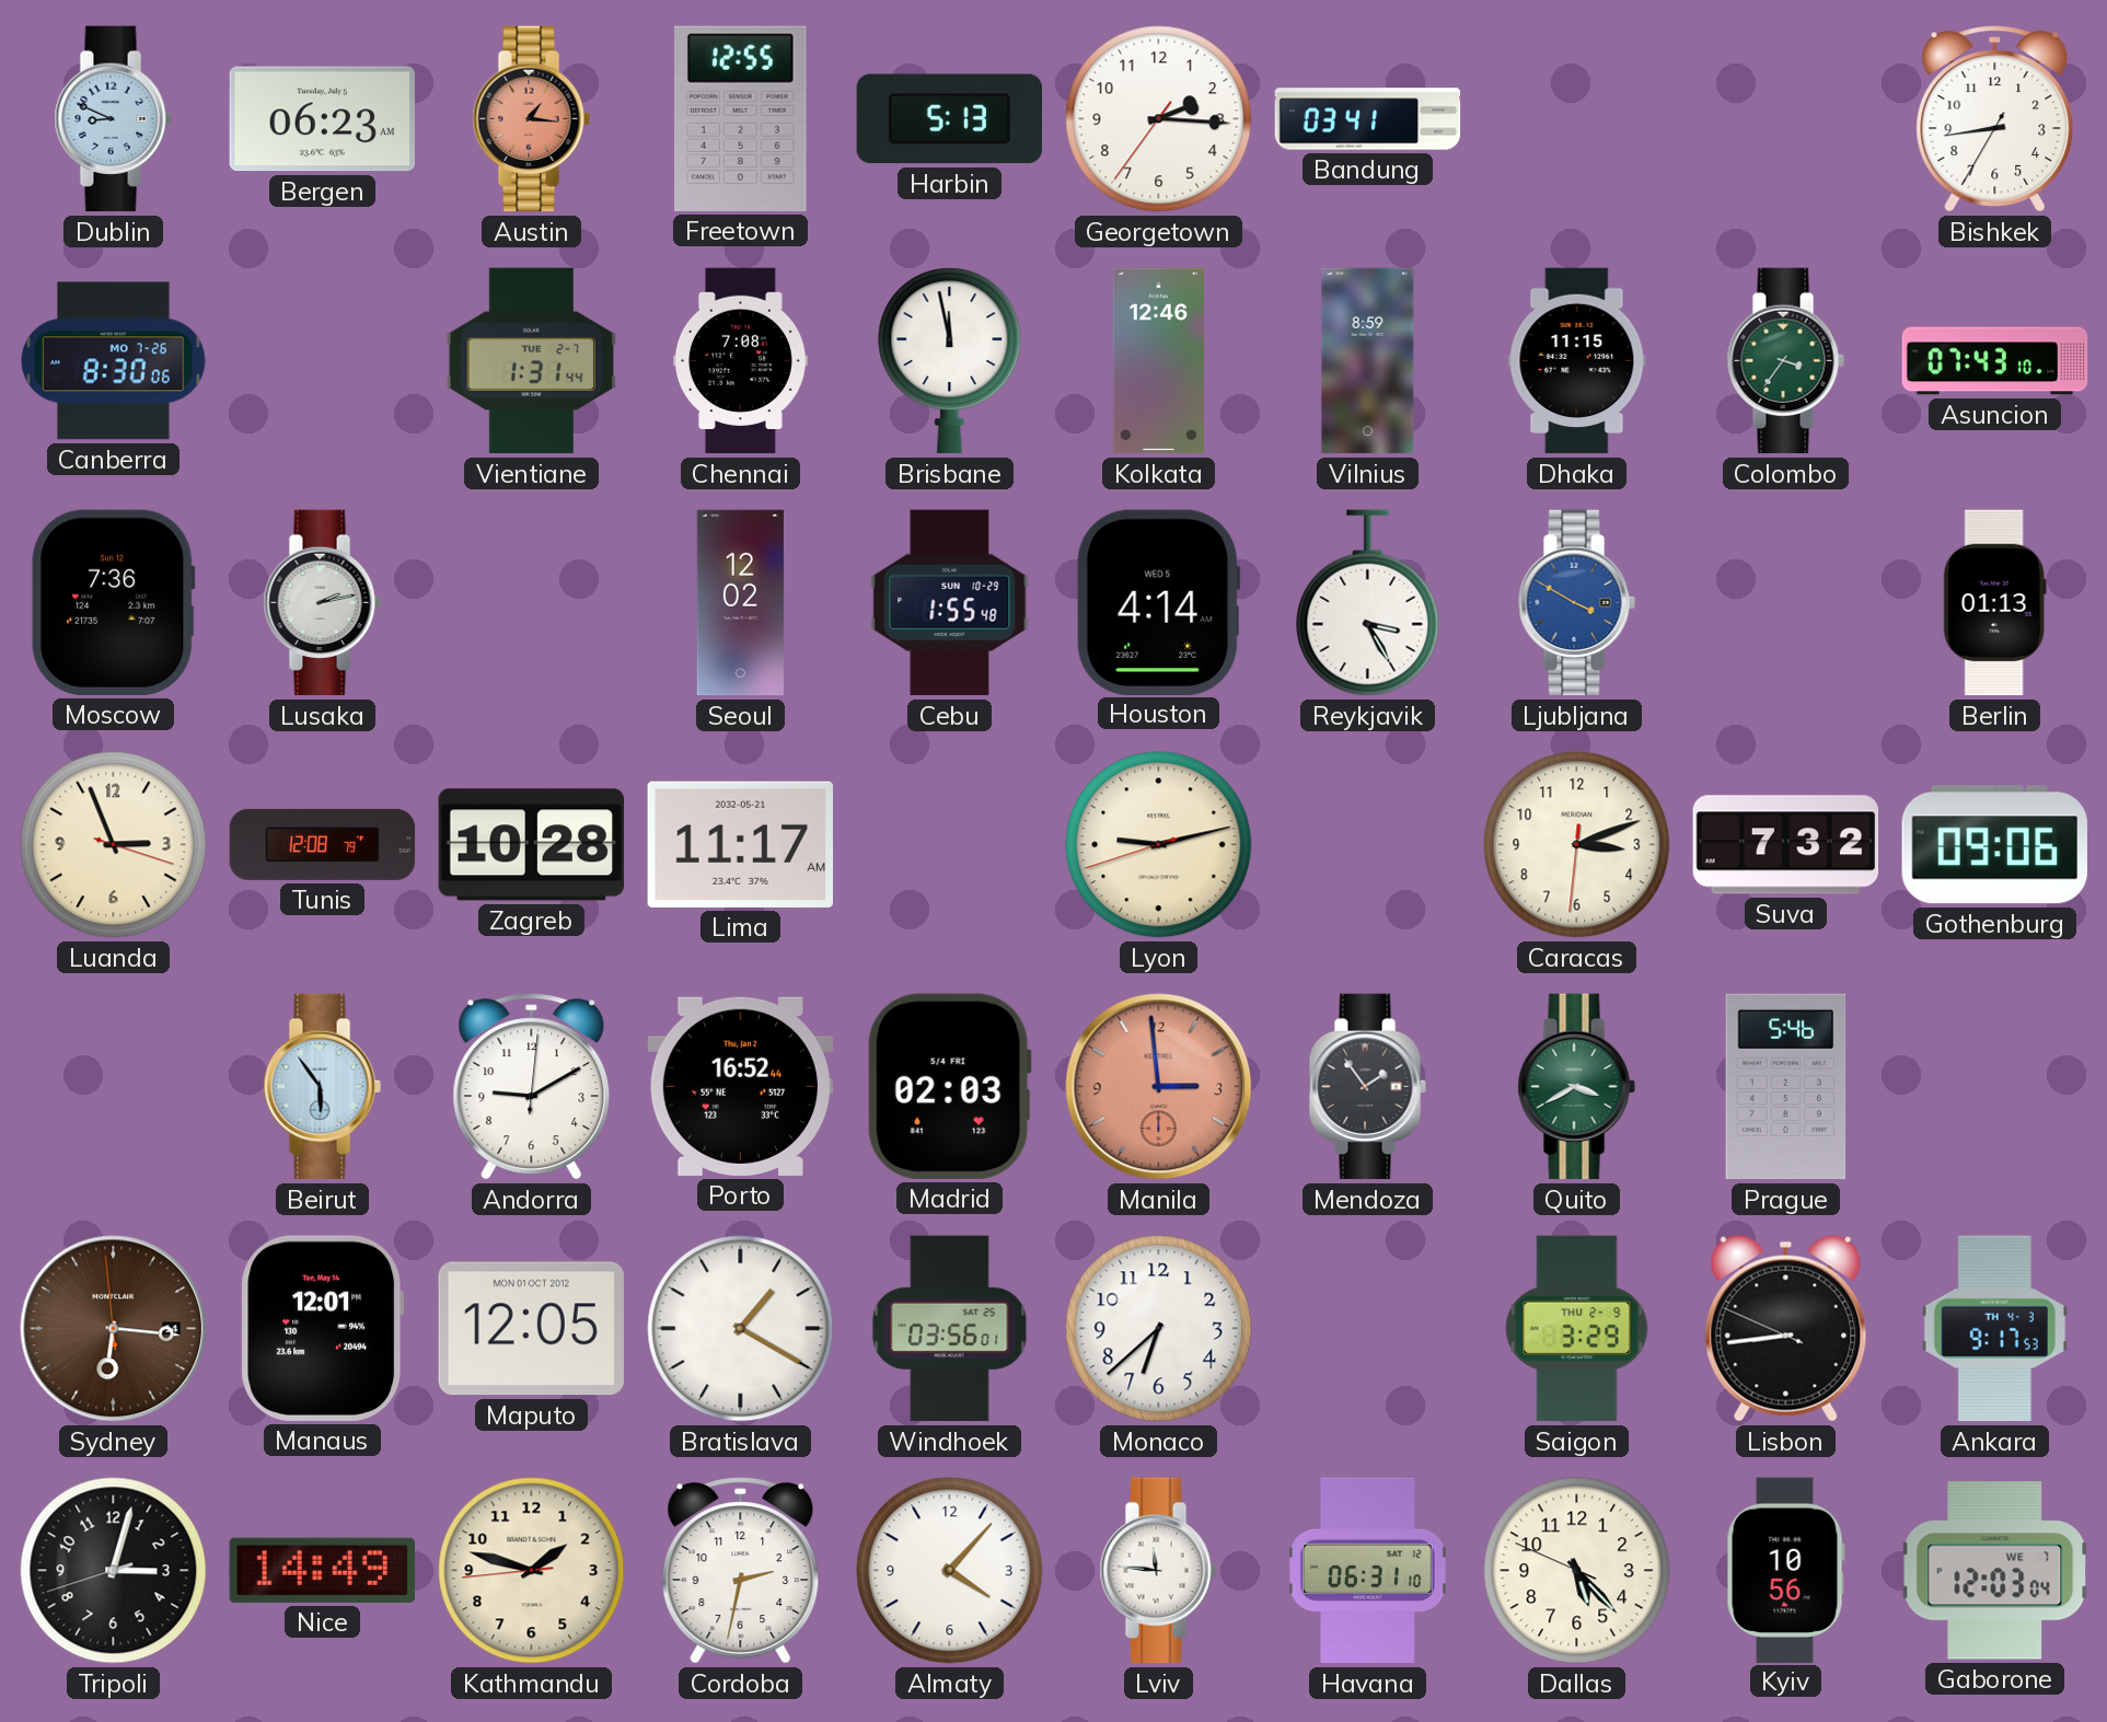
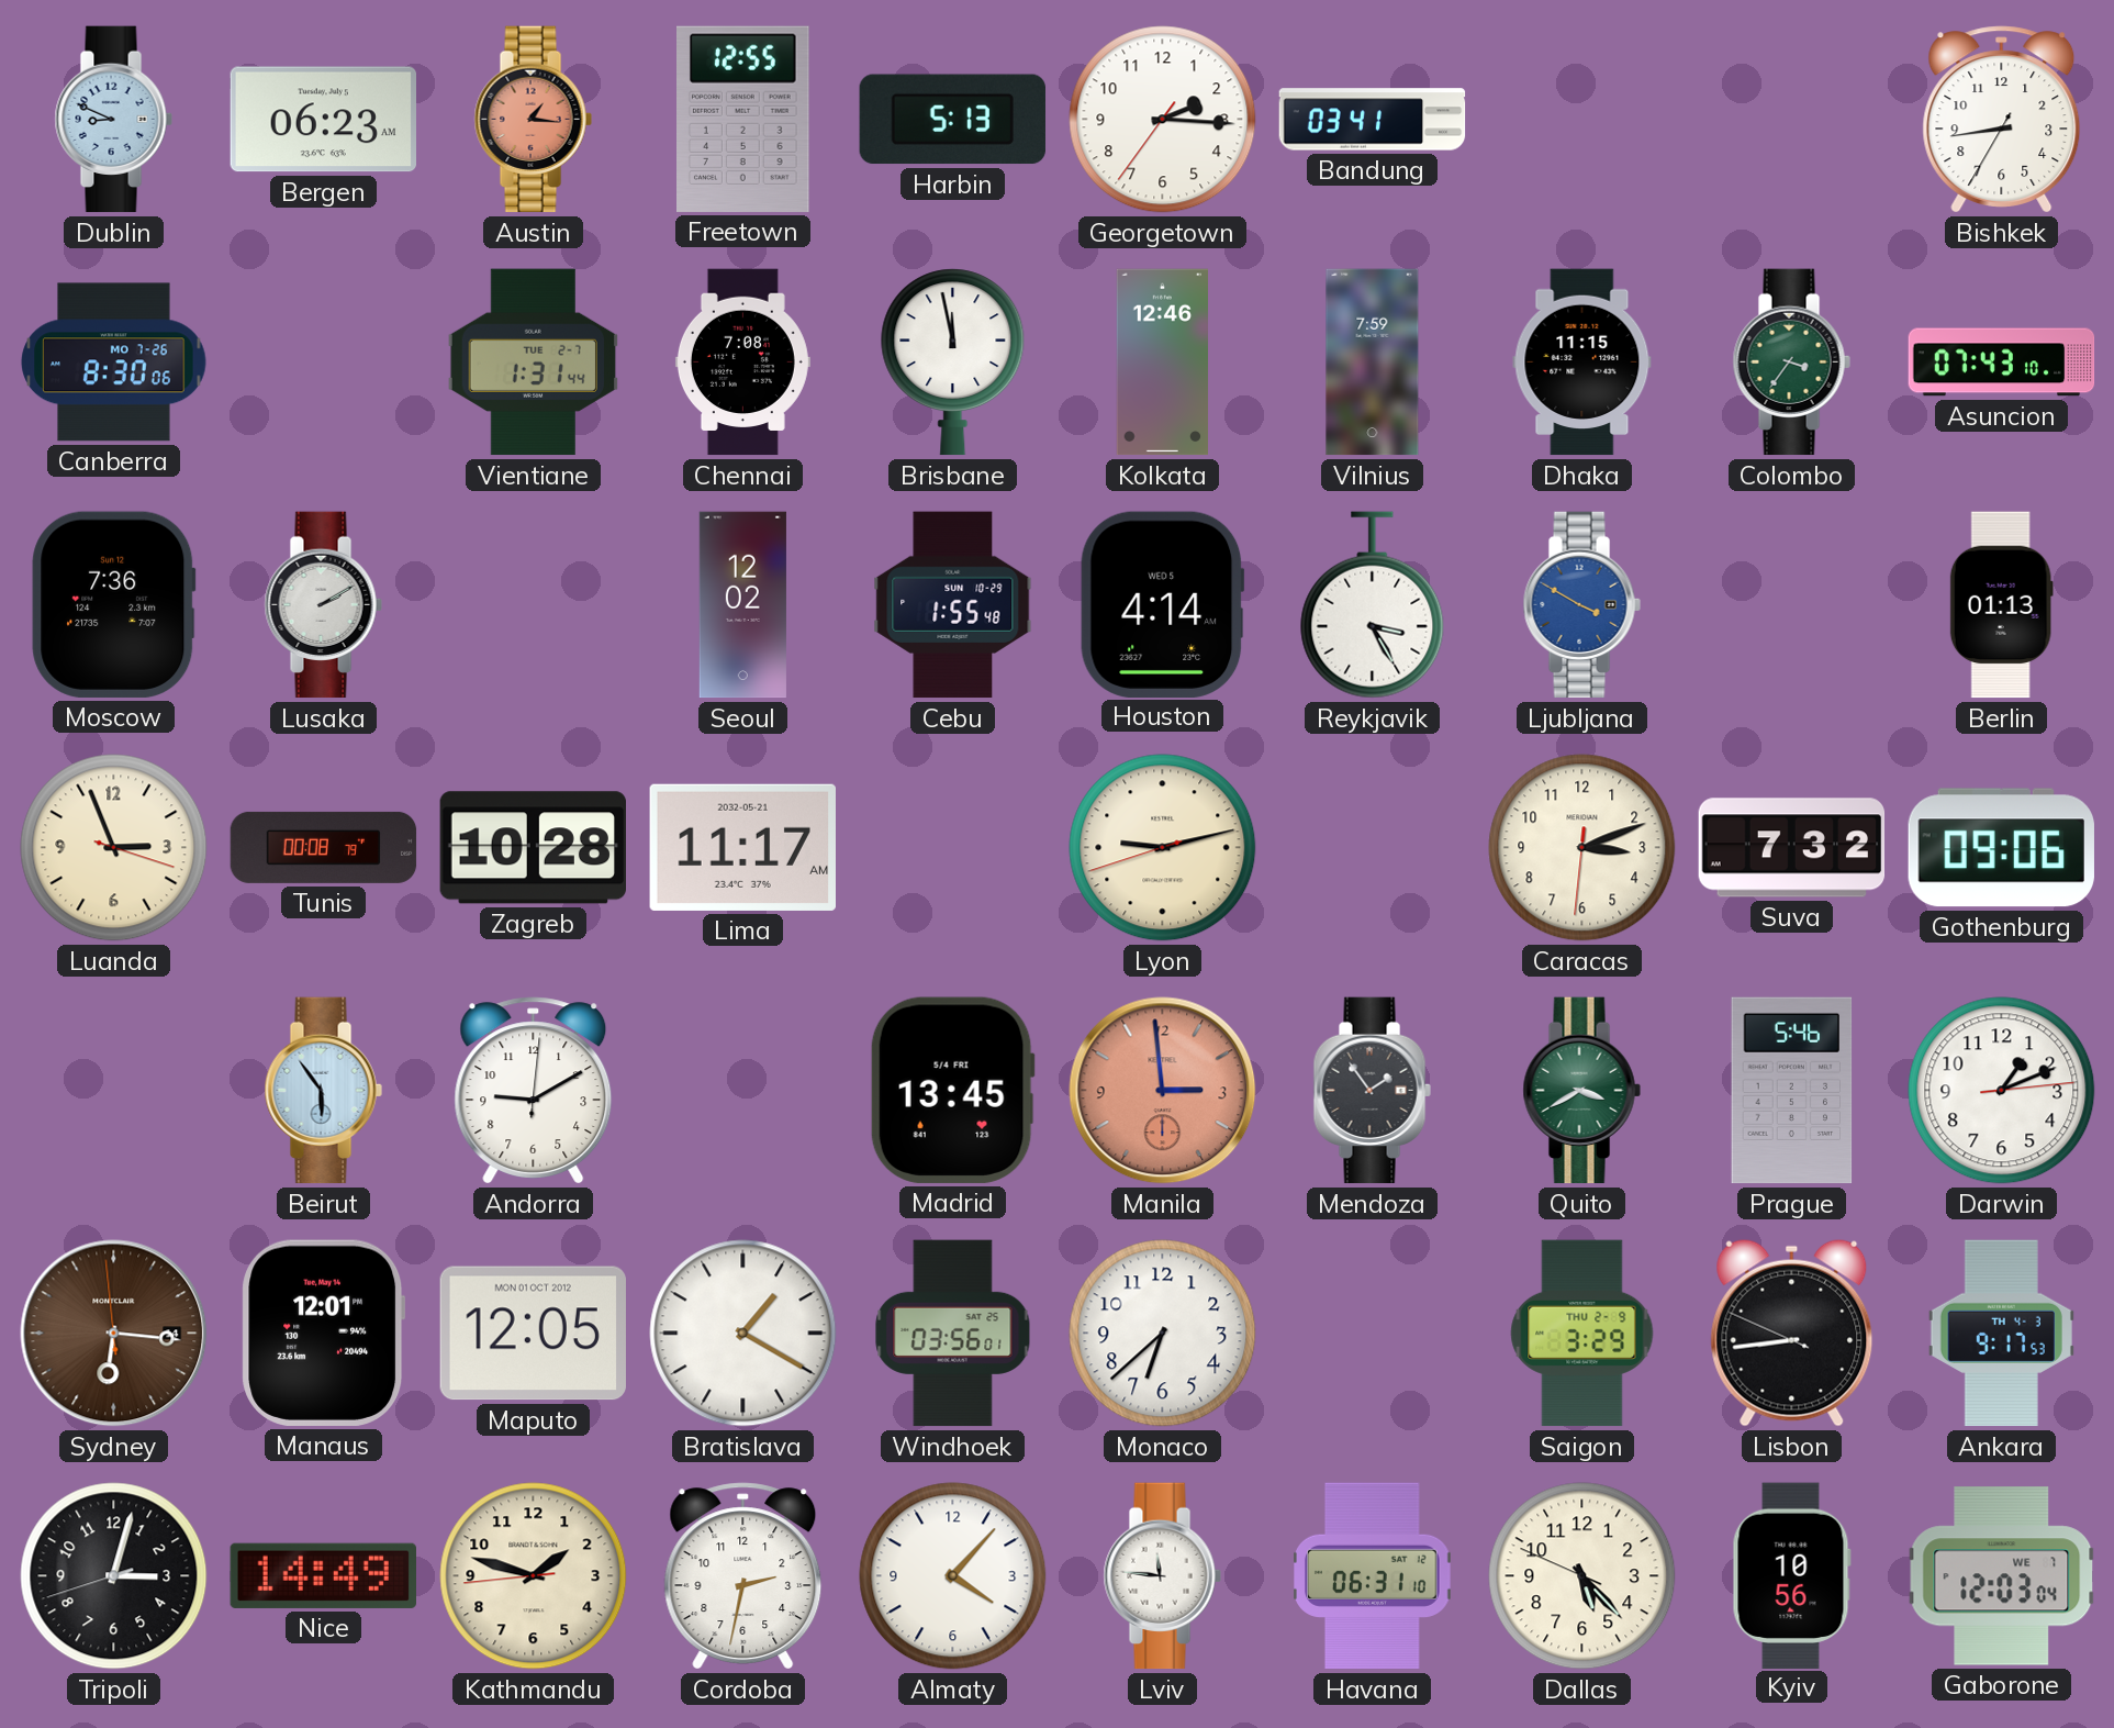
Vilnius: 8:59 -> 7:59
Lusaka: 2:13 -> 2:10
Tunis: 12:08 -> 00:08
Porto: 16:52 -> none
Madrid: 02:03 -> 13:45
Darwin: none -> 1:11
